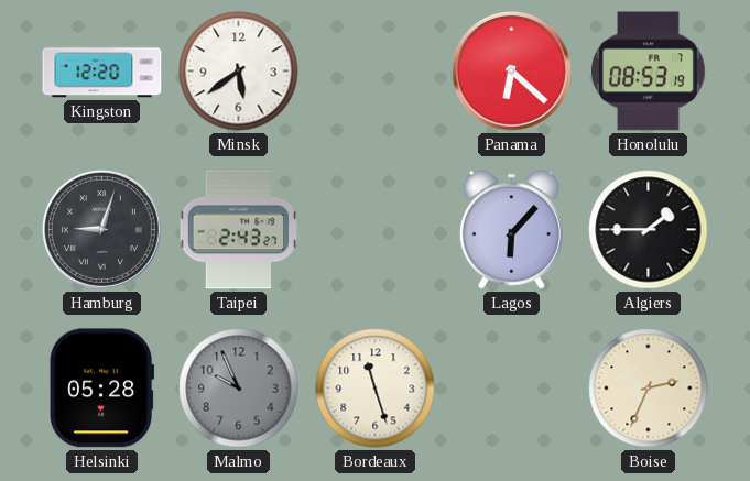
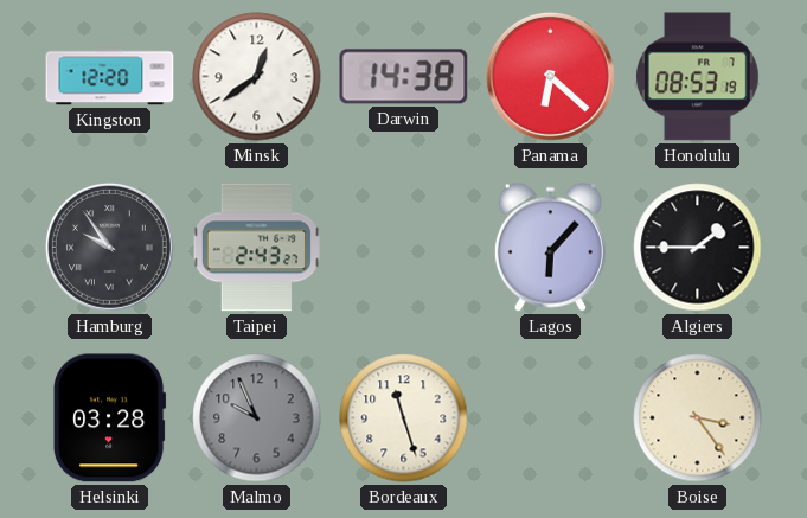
Minsk: 5:39 -> 12:39
Darwin: none -> 14:38
Hamburg: 9:03 -> 9:54
Helsinki: 05:28 -> 03:28
Boise: 2:34 -> 3:24
